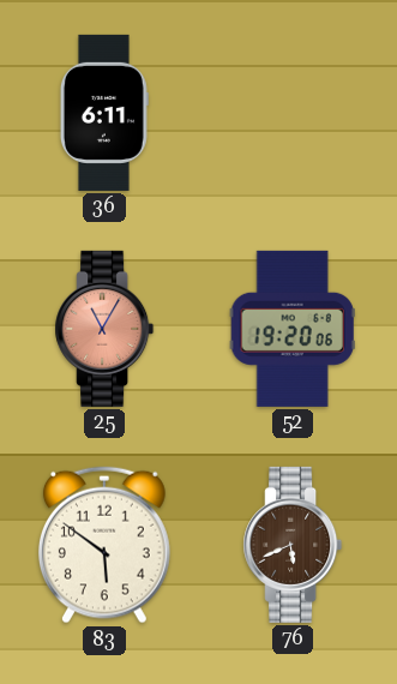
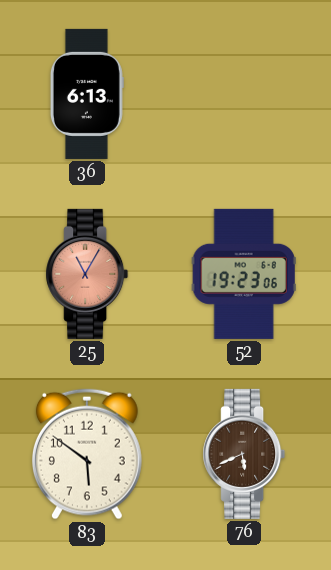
36: 6:11 -> 6:13
52: 19:20 -> 19:23
